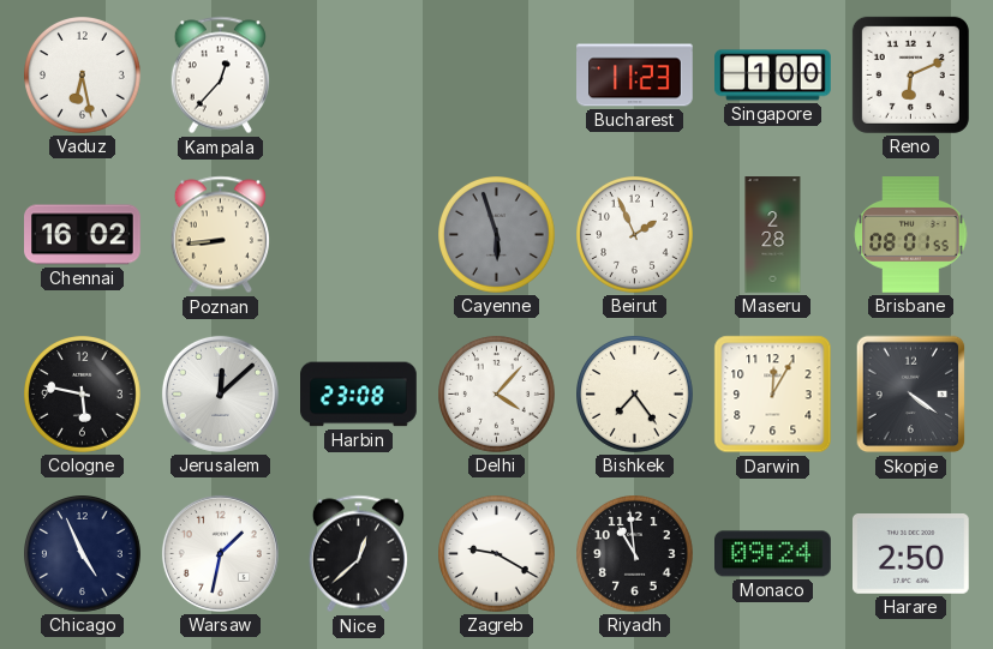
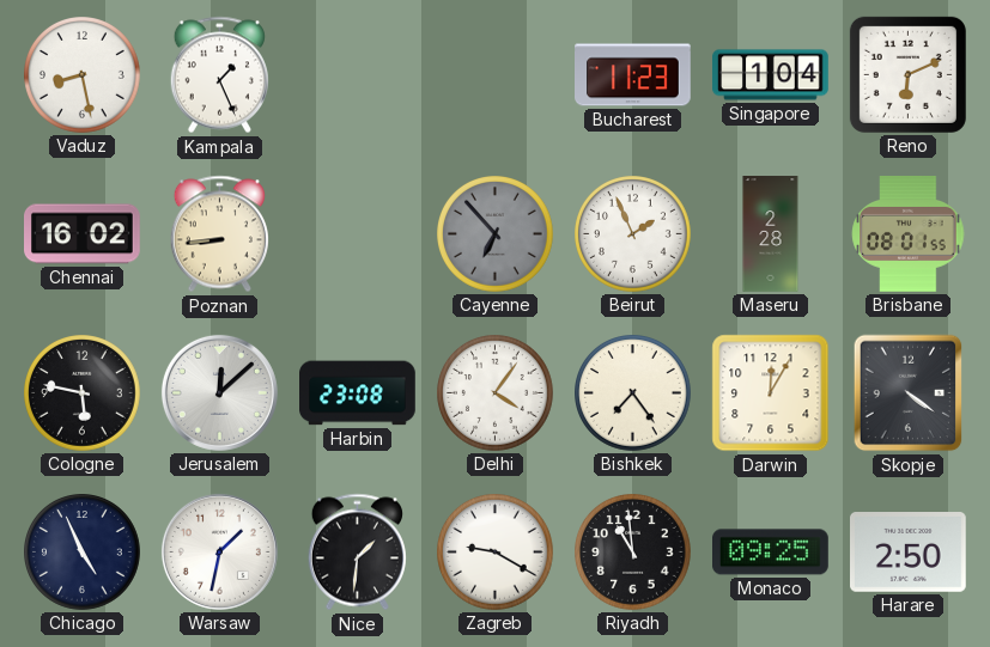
Vaduz: 6:28 -> 8:28
Kampala: 12:37 -> 1:26
Singapore: 1:00 -> 1:04
Cayenne: 5:57 -> 6:53
Delhi: 4:07 -> 4:06
Nice: 12:38 -> 1:31
Monaco: 09:24 -> 09:25
